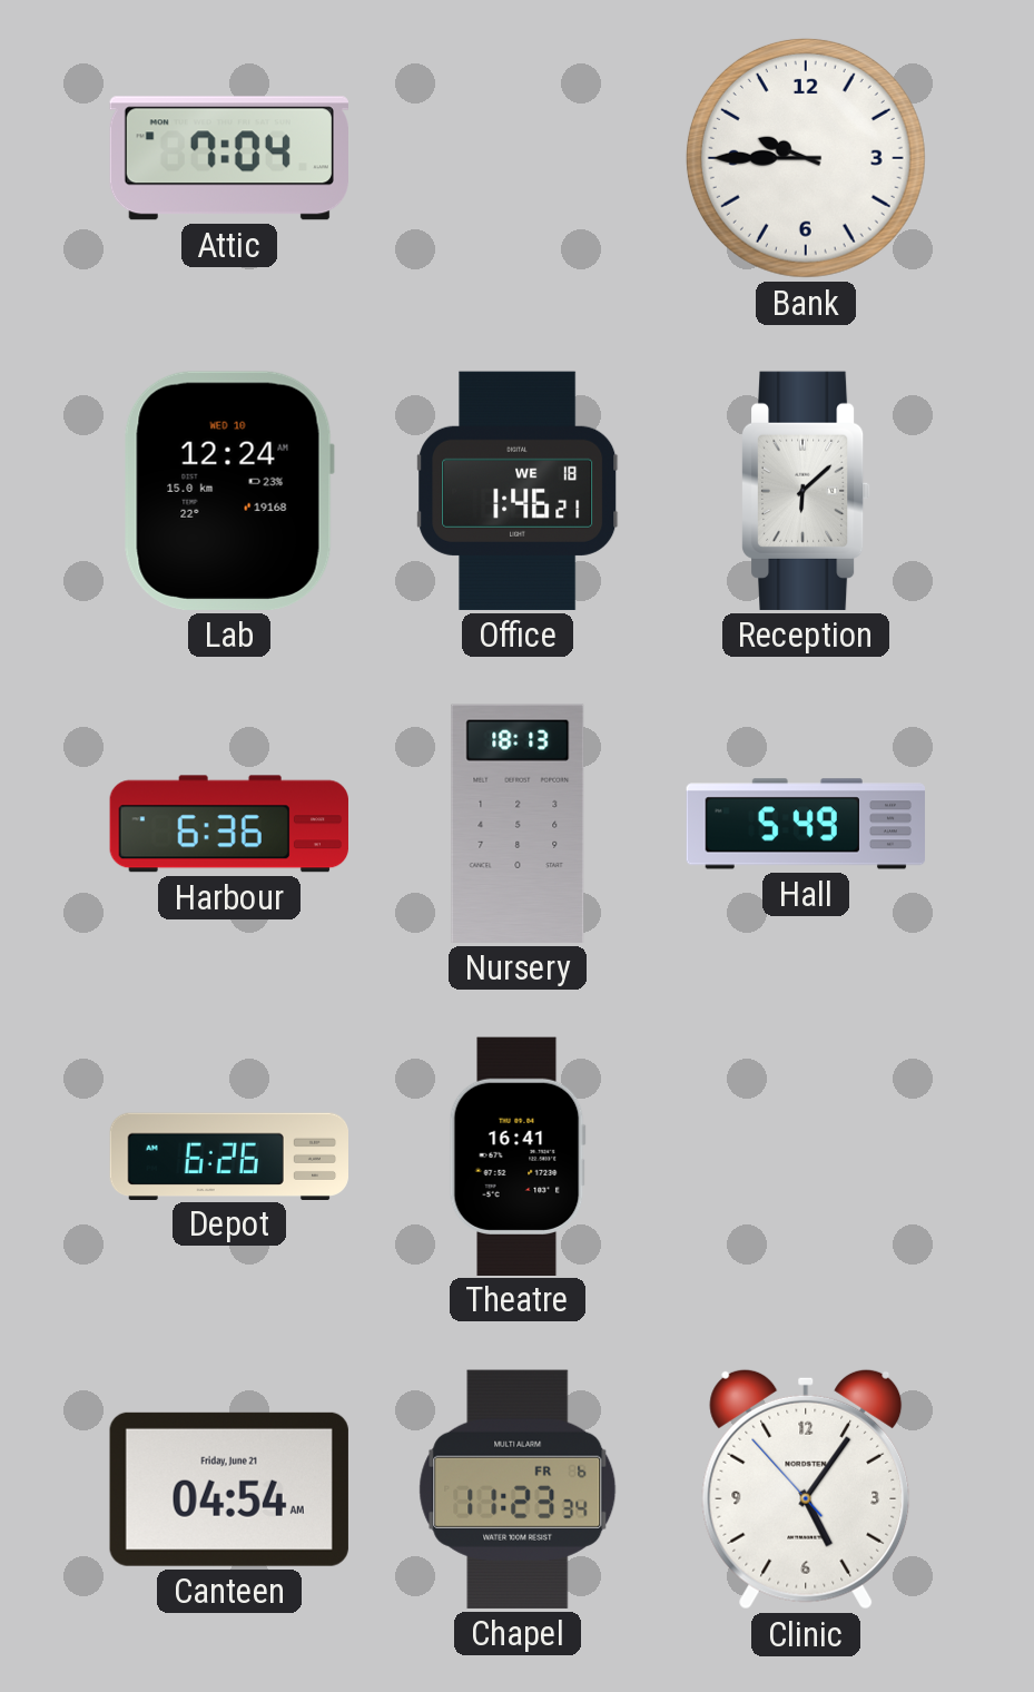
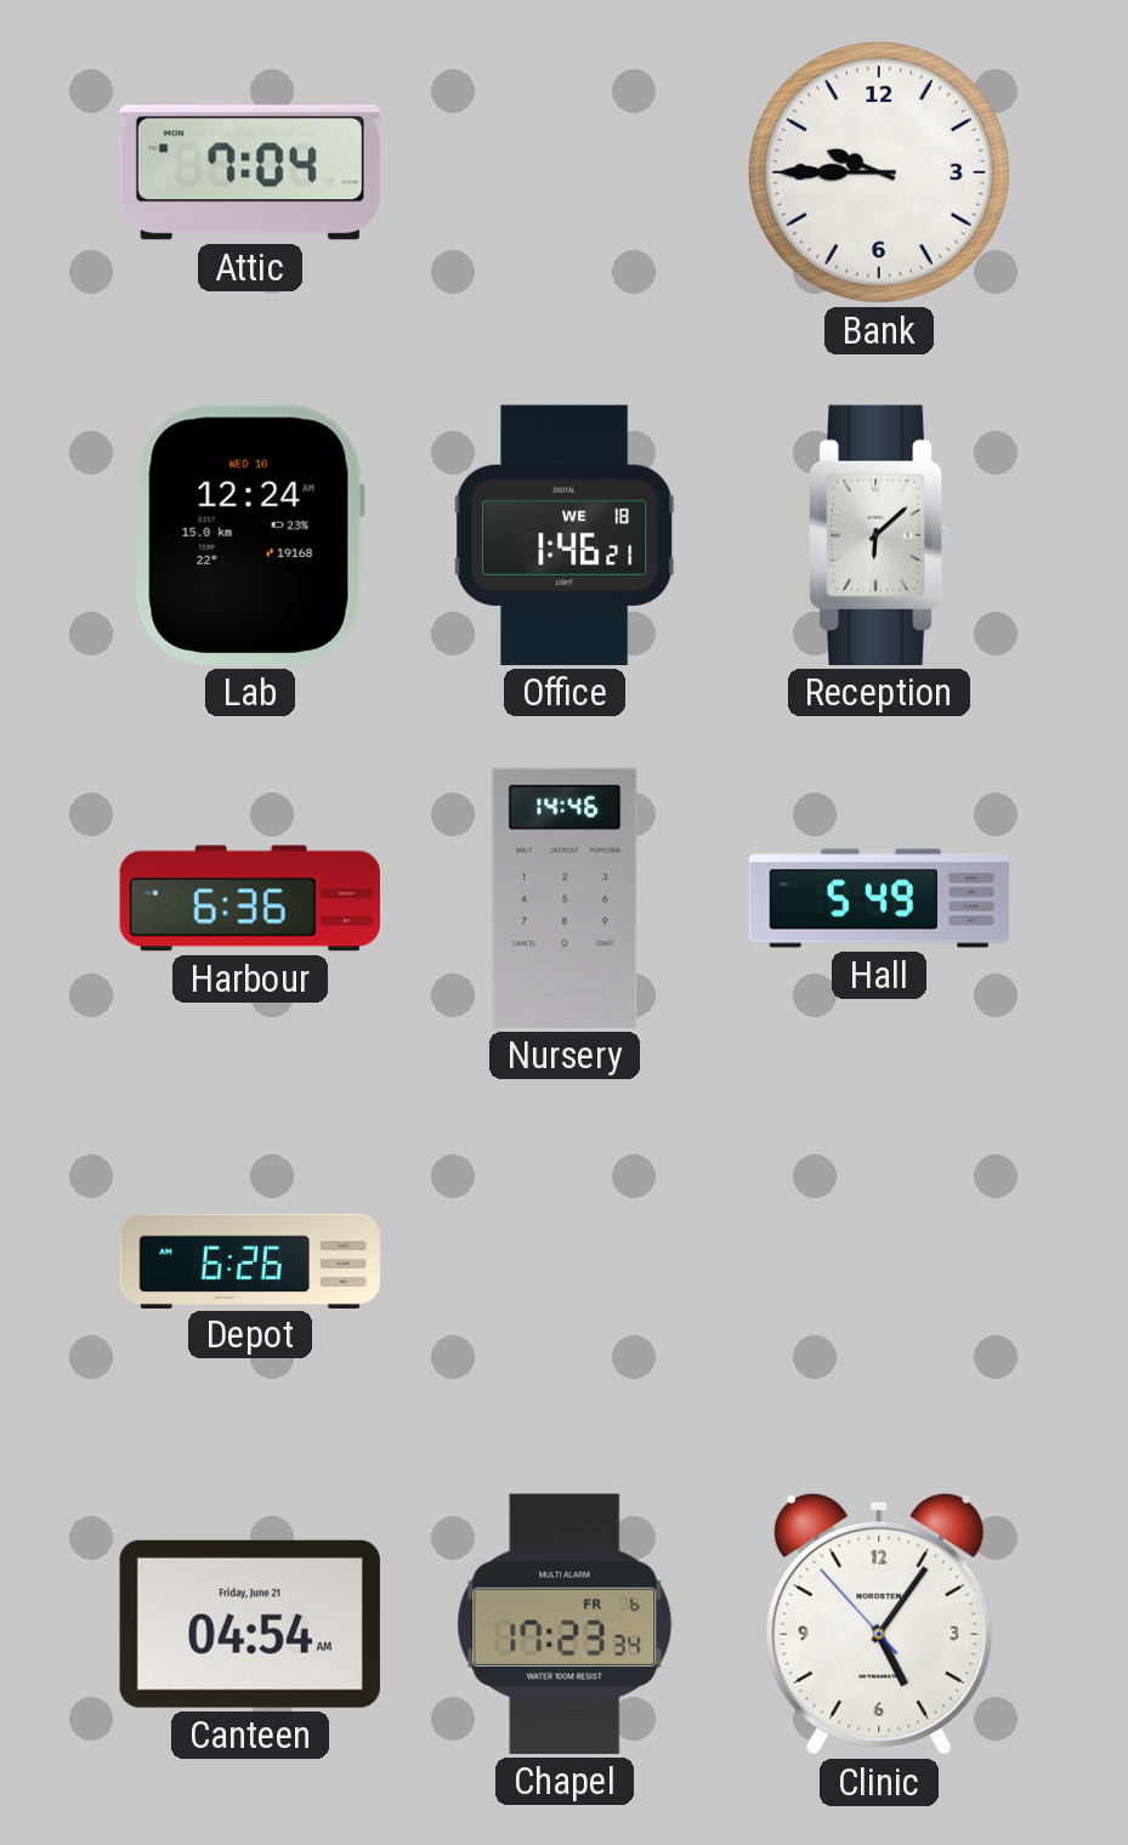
Nursery: 18:13 -> 14:46
Theatre: 16:41 -> none
Chapel: 11:23 -> 17:23
